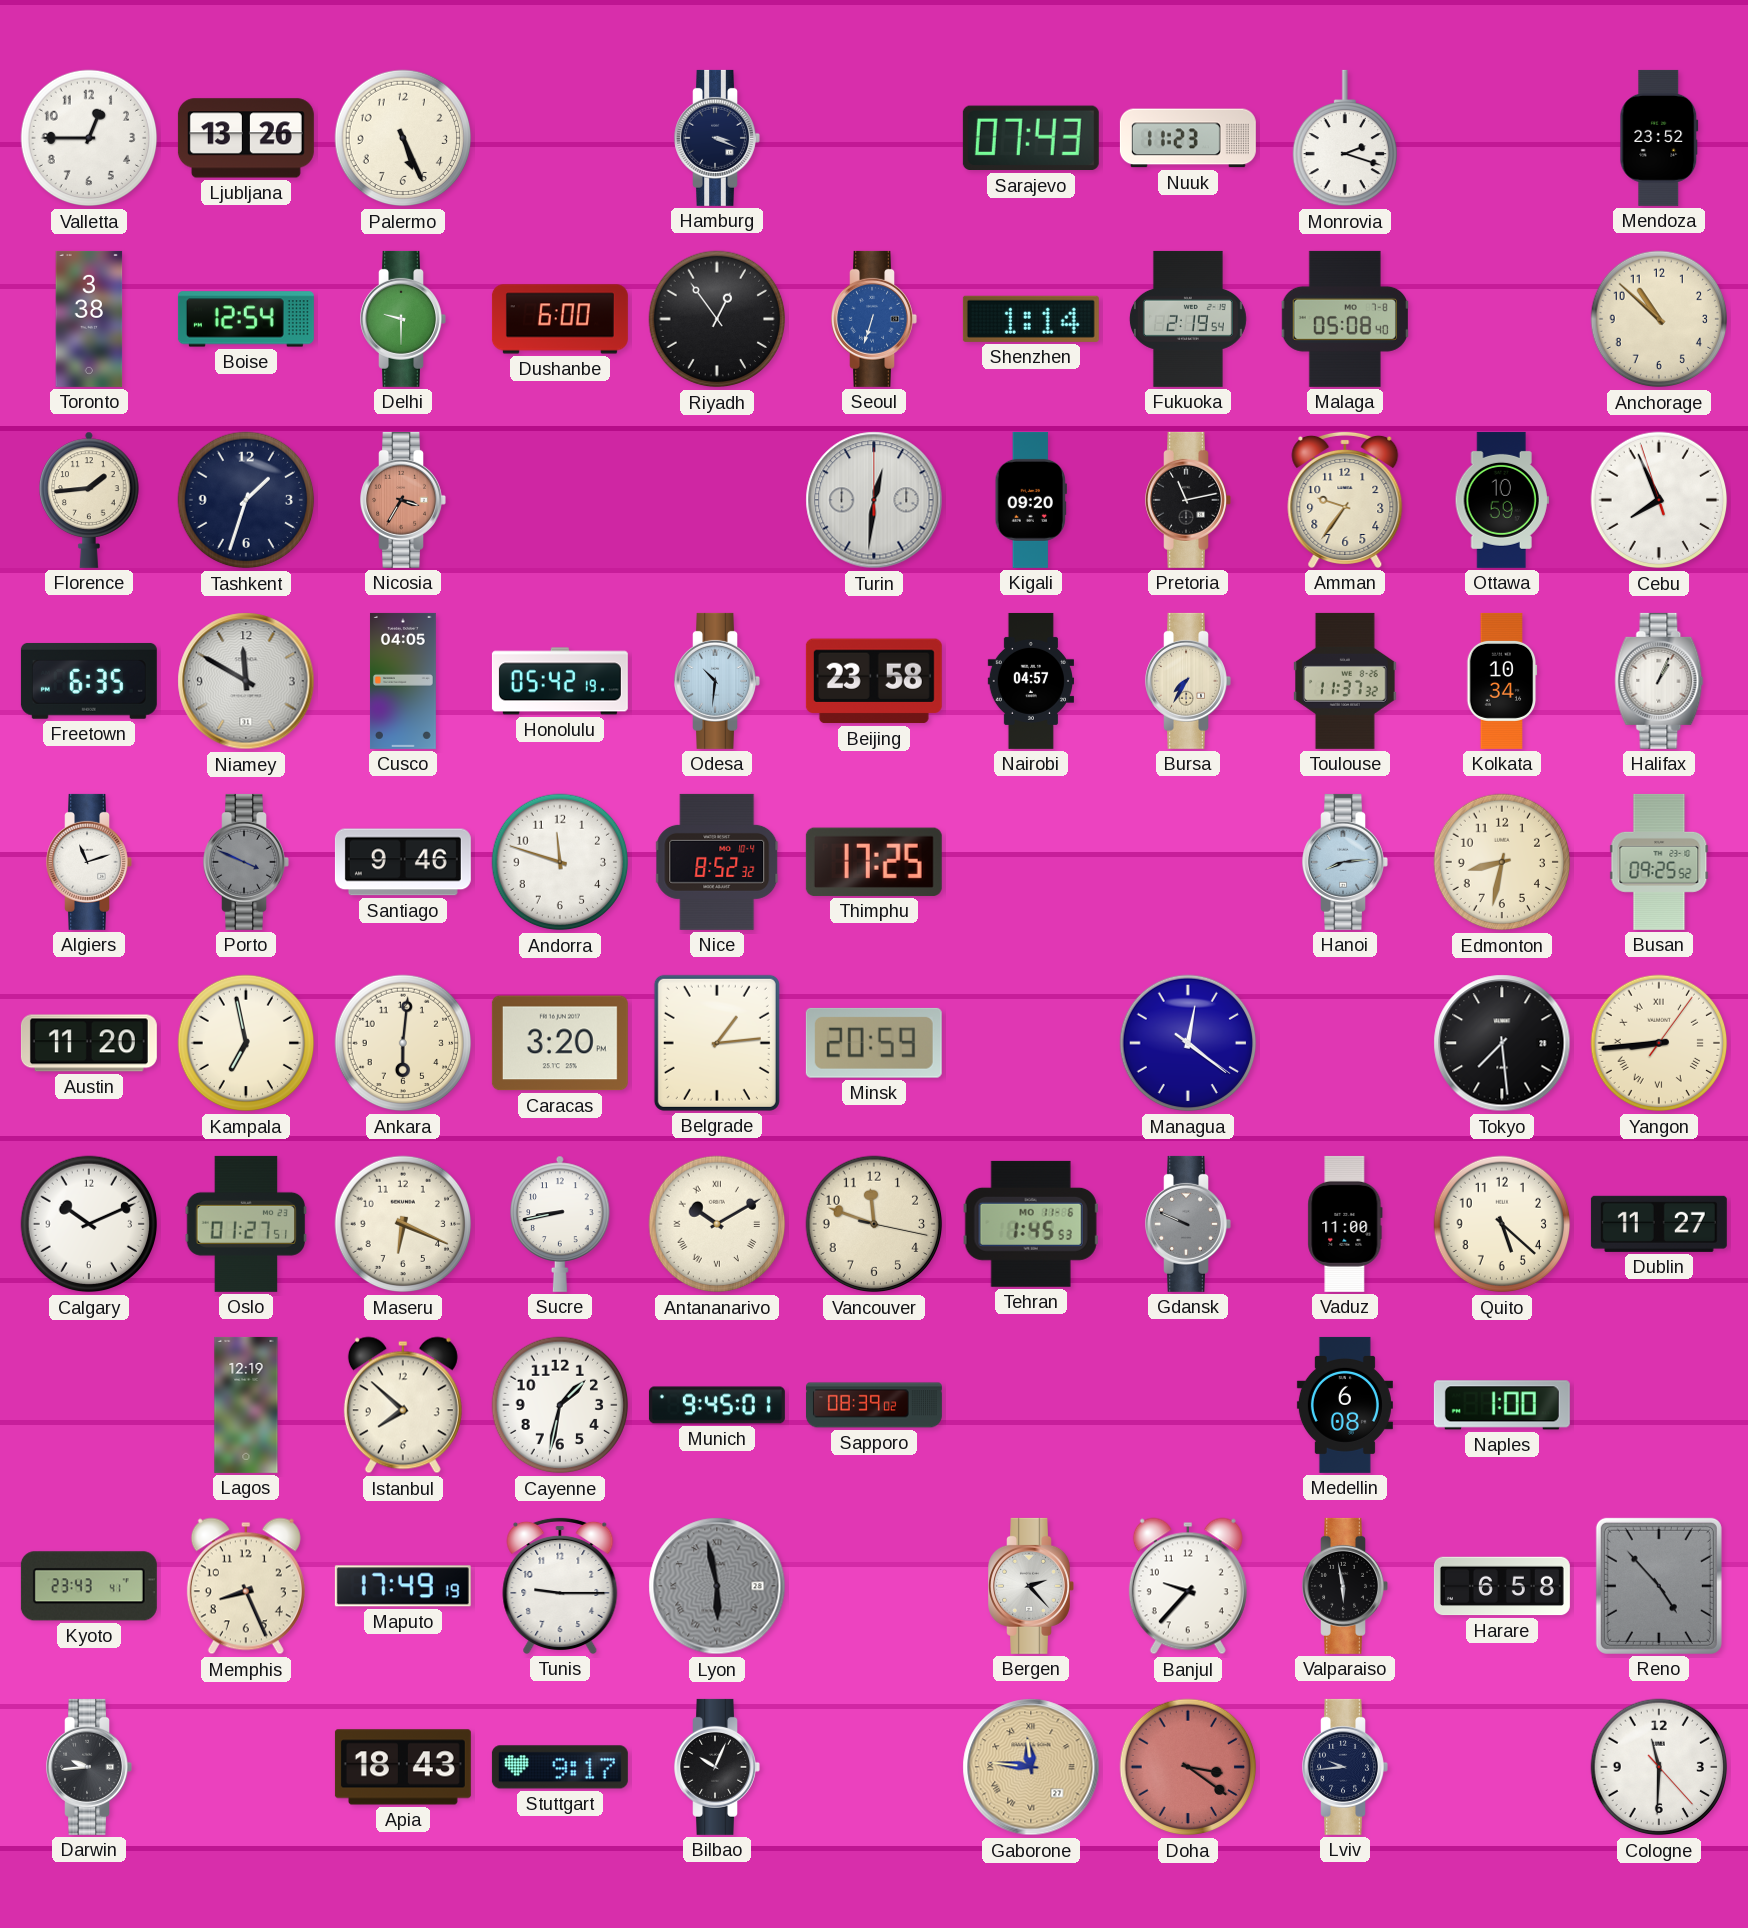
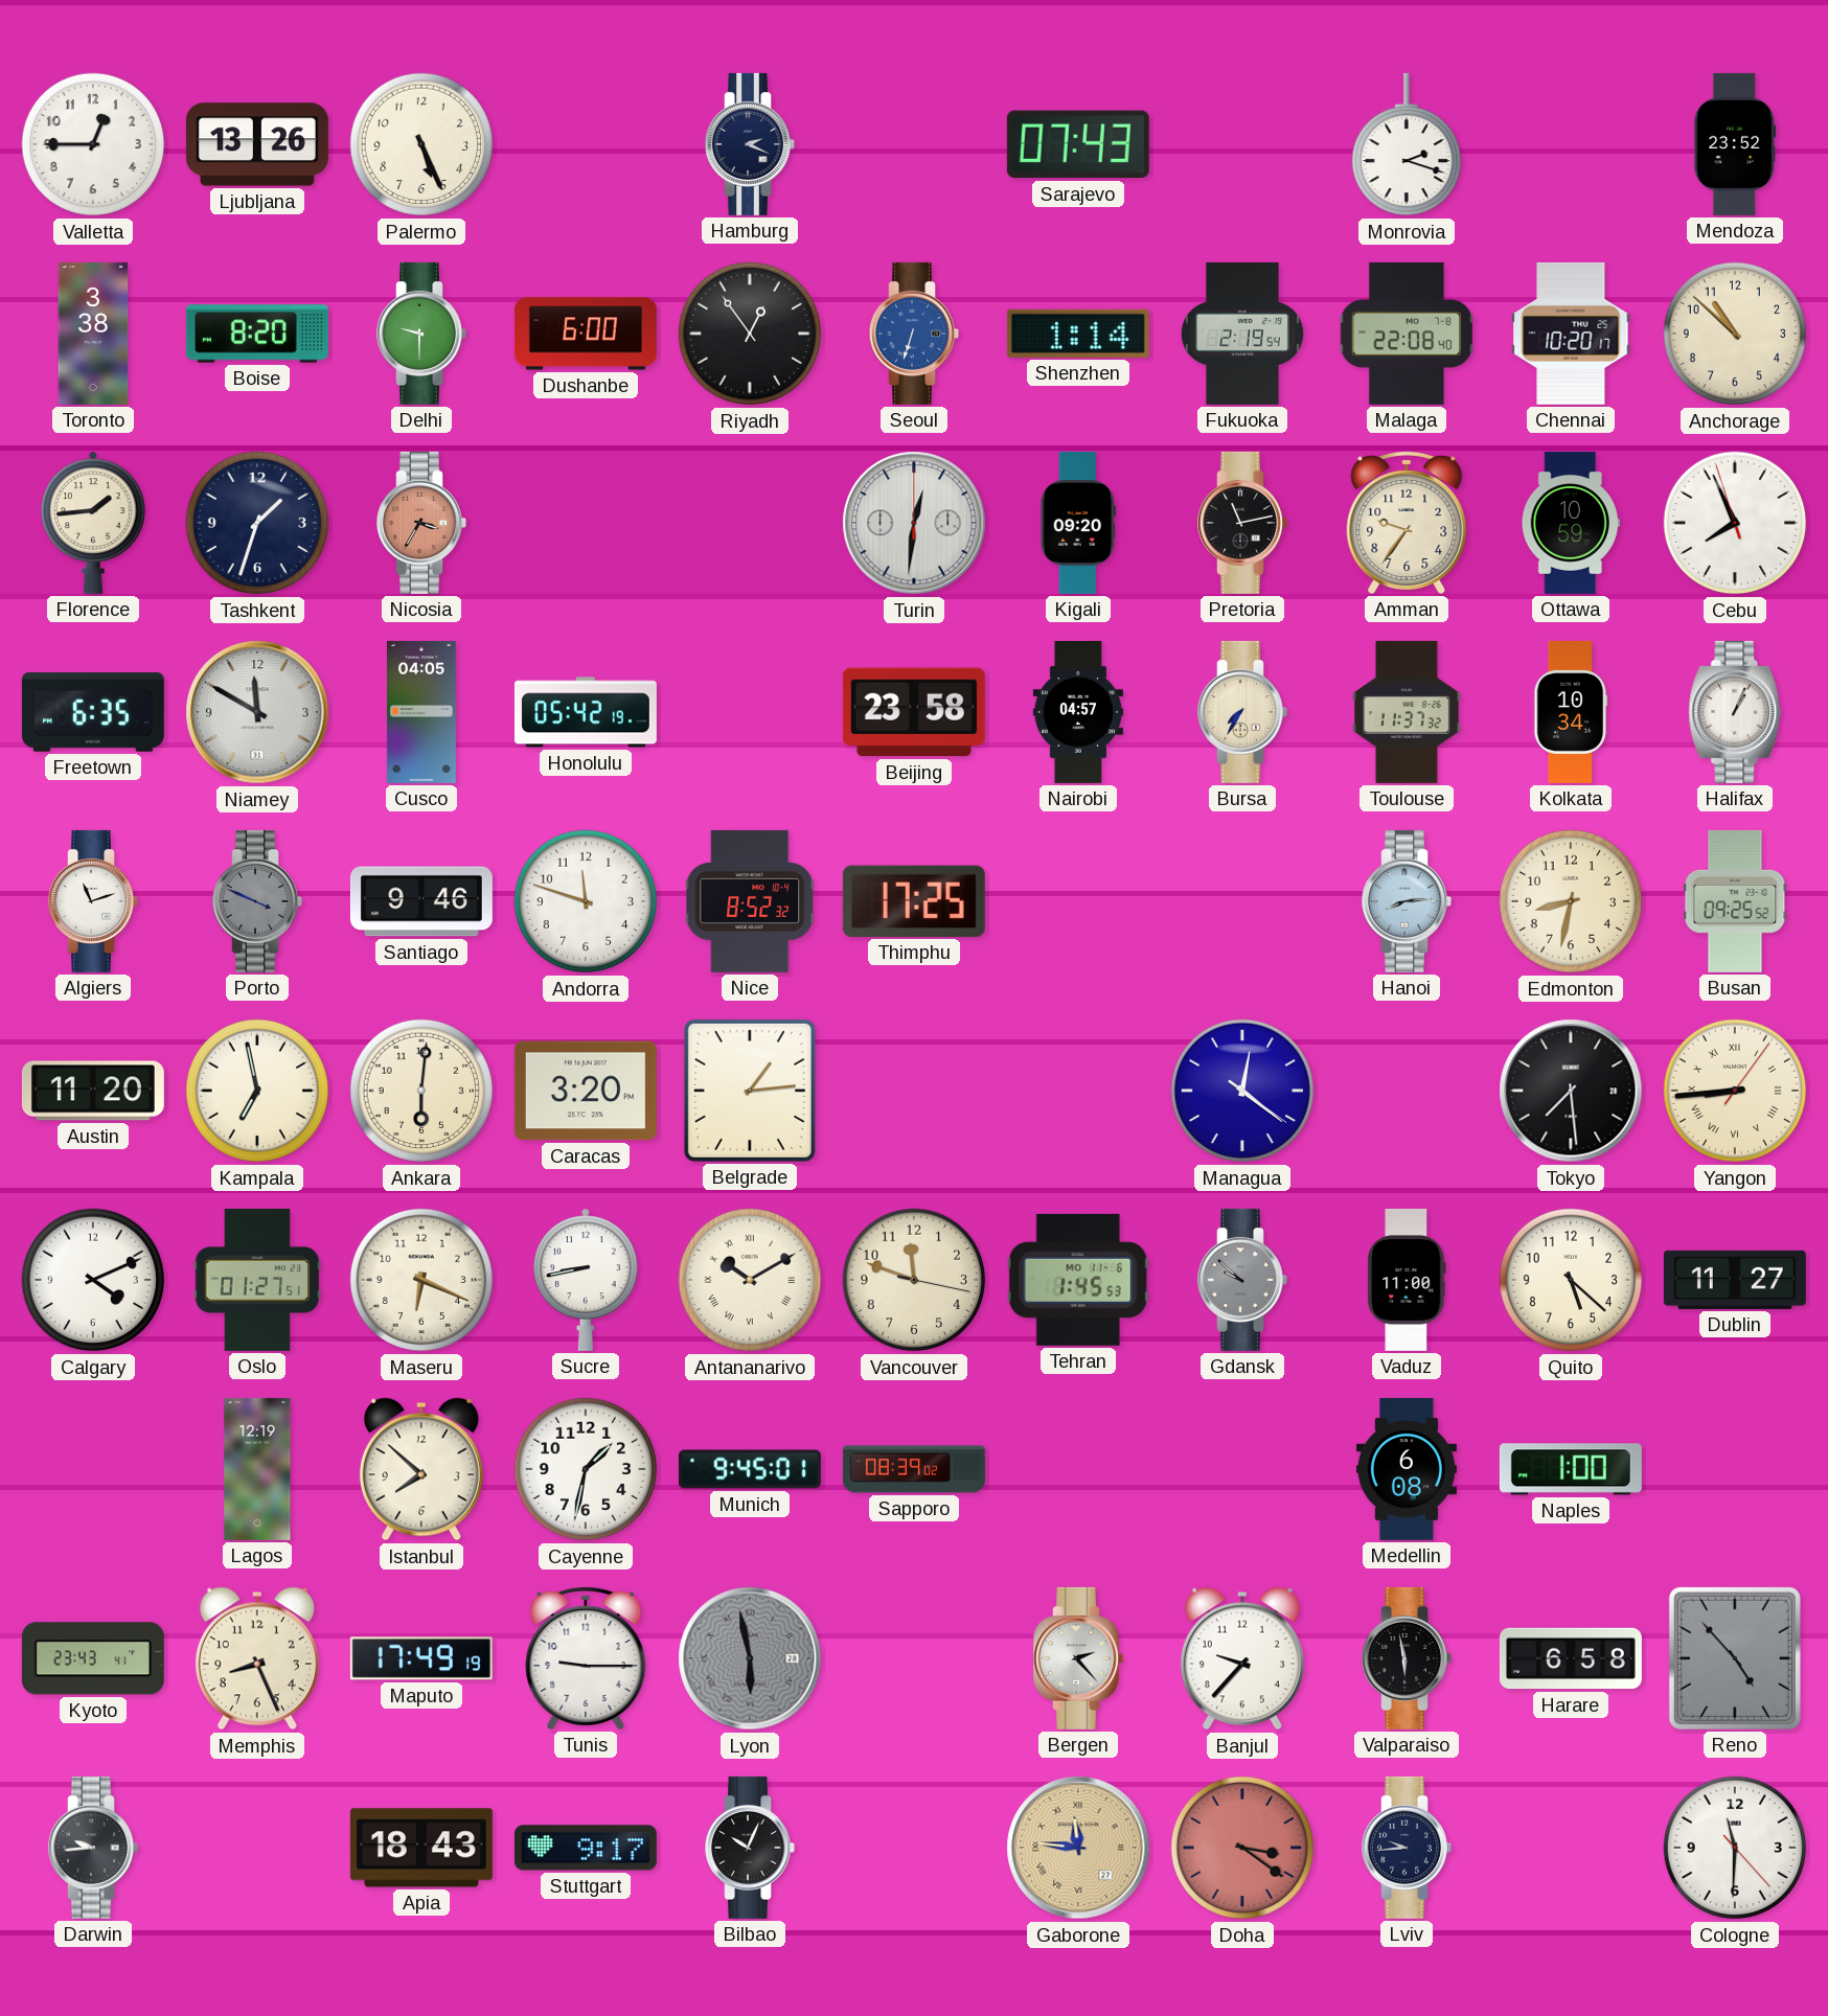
Hamburg: 3:19 -> 2:19
Nuuk: 11:23 -> none
Boise: 12:54 -> 8:20
Malaga: 05:08 -> 22:08
Chennai: none -> 10:20
Odesa: 10:31 -> none
Minsk: 20:59 -> none
Calgary: 10:11 -> 4:11
Gdansk: 9:49 -> 9:52
